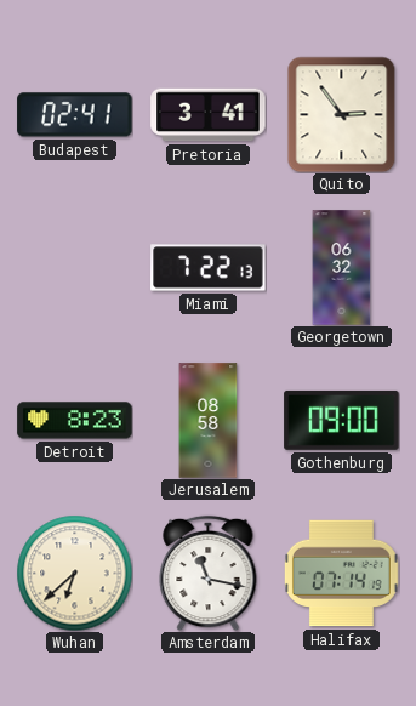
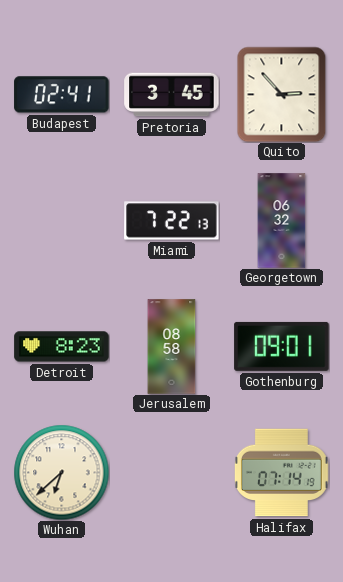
Pretoria: 3:41 -> 3:45
Quito: 2:54 -> 2:53
Gothenburg: 09:00 -> 09:01
Amsterdam: 11:17 -> none
